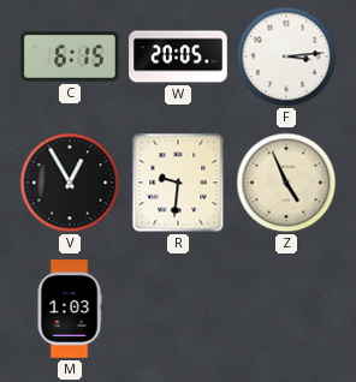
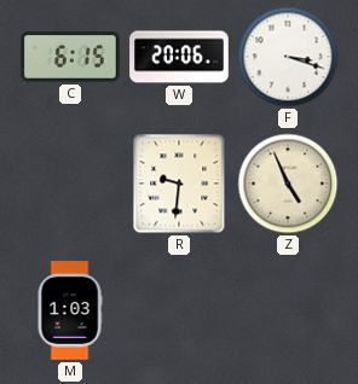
W: 20:05 -> 20:06
F: 3:14 -> 3:18
V: 12:55 -> none
